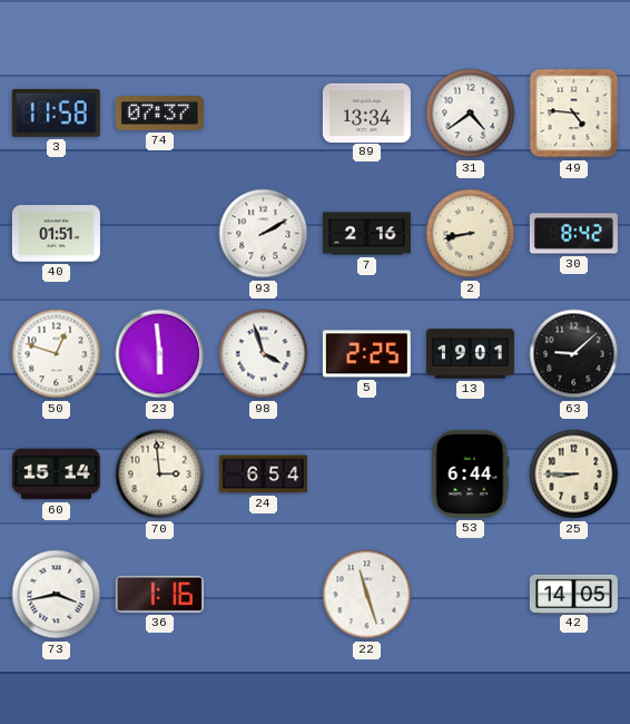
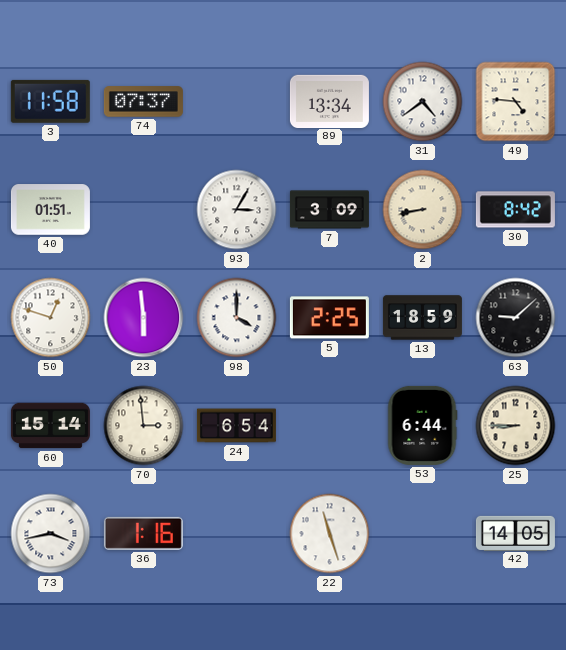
93: 2:10 -> 3:05
7: 2:16 -> 3:09
98: 3:57 -> 4:00
13: 19:01 -> 18:59
